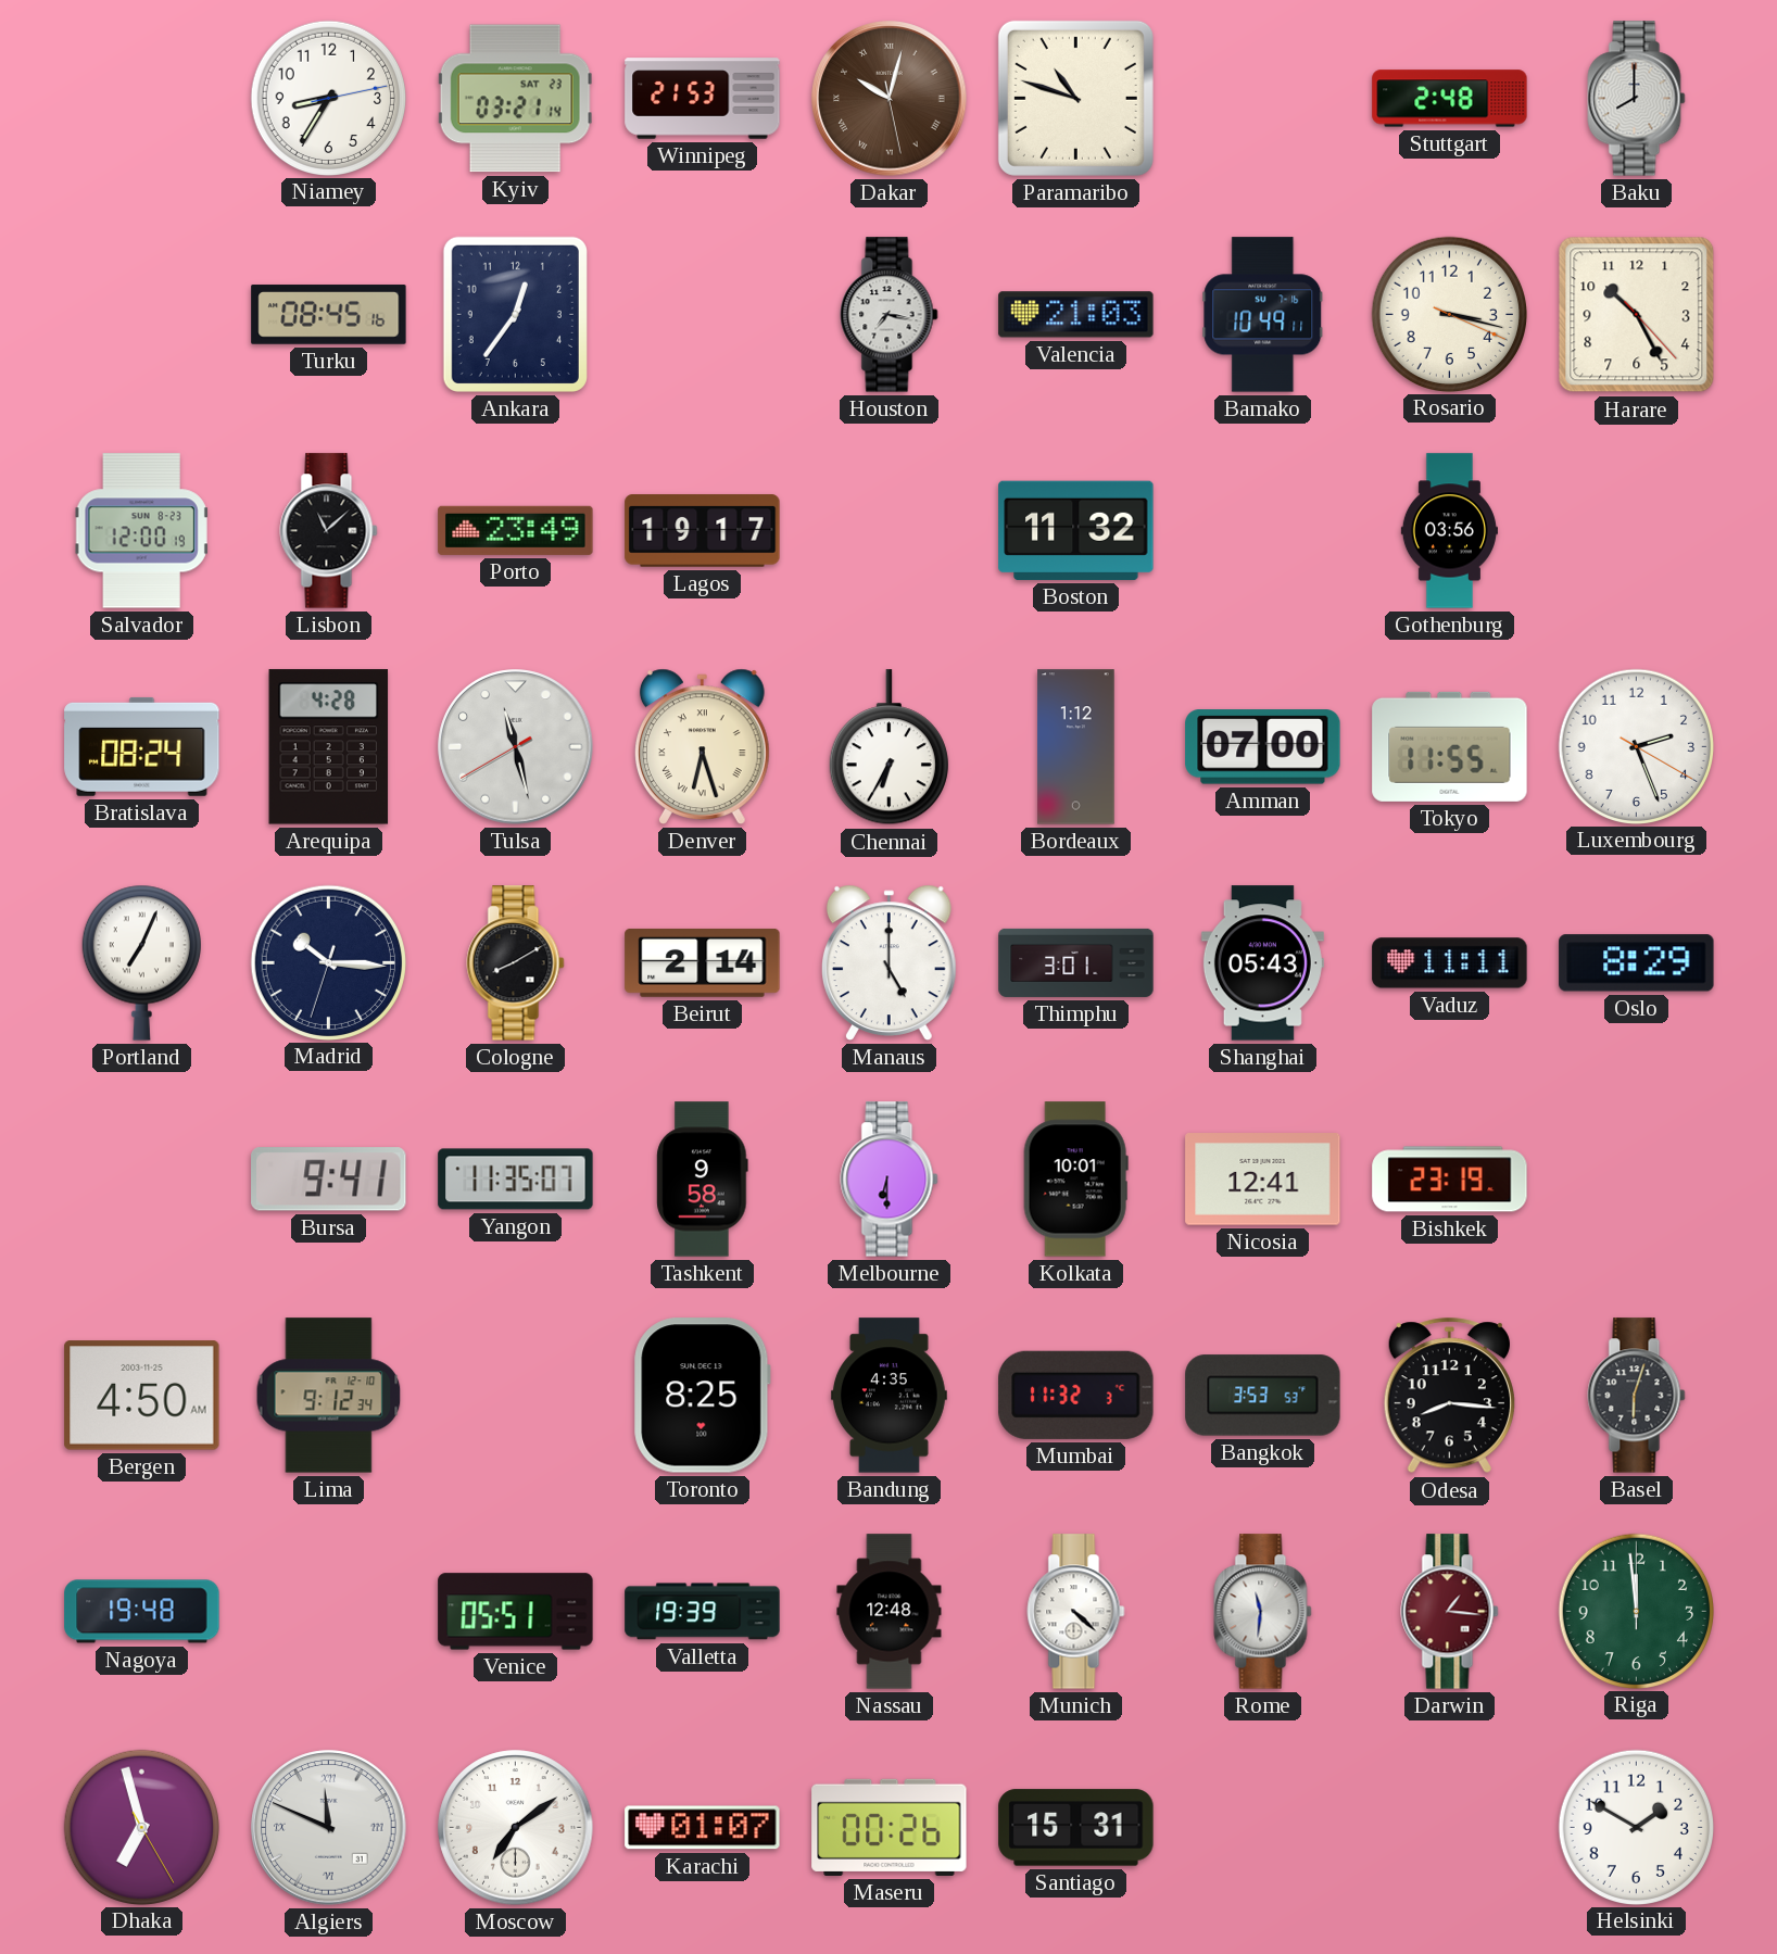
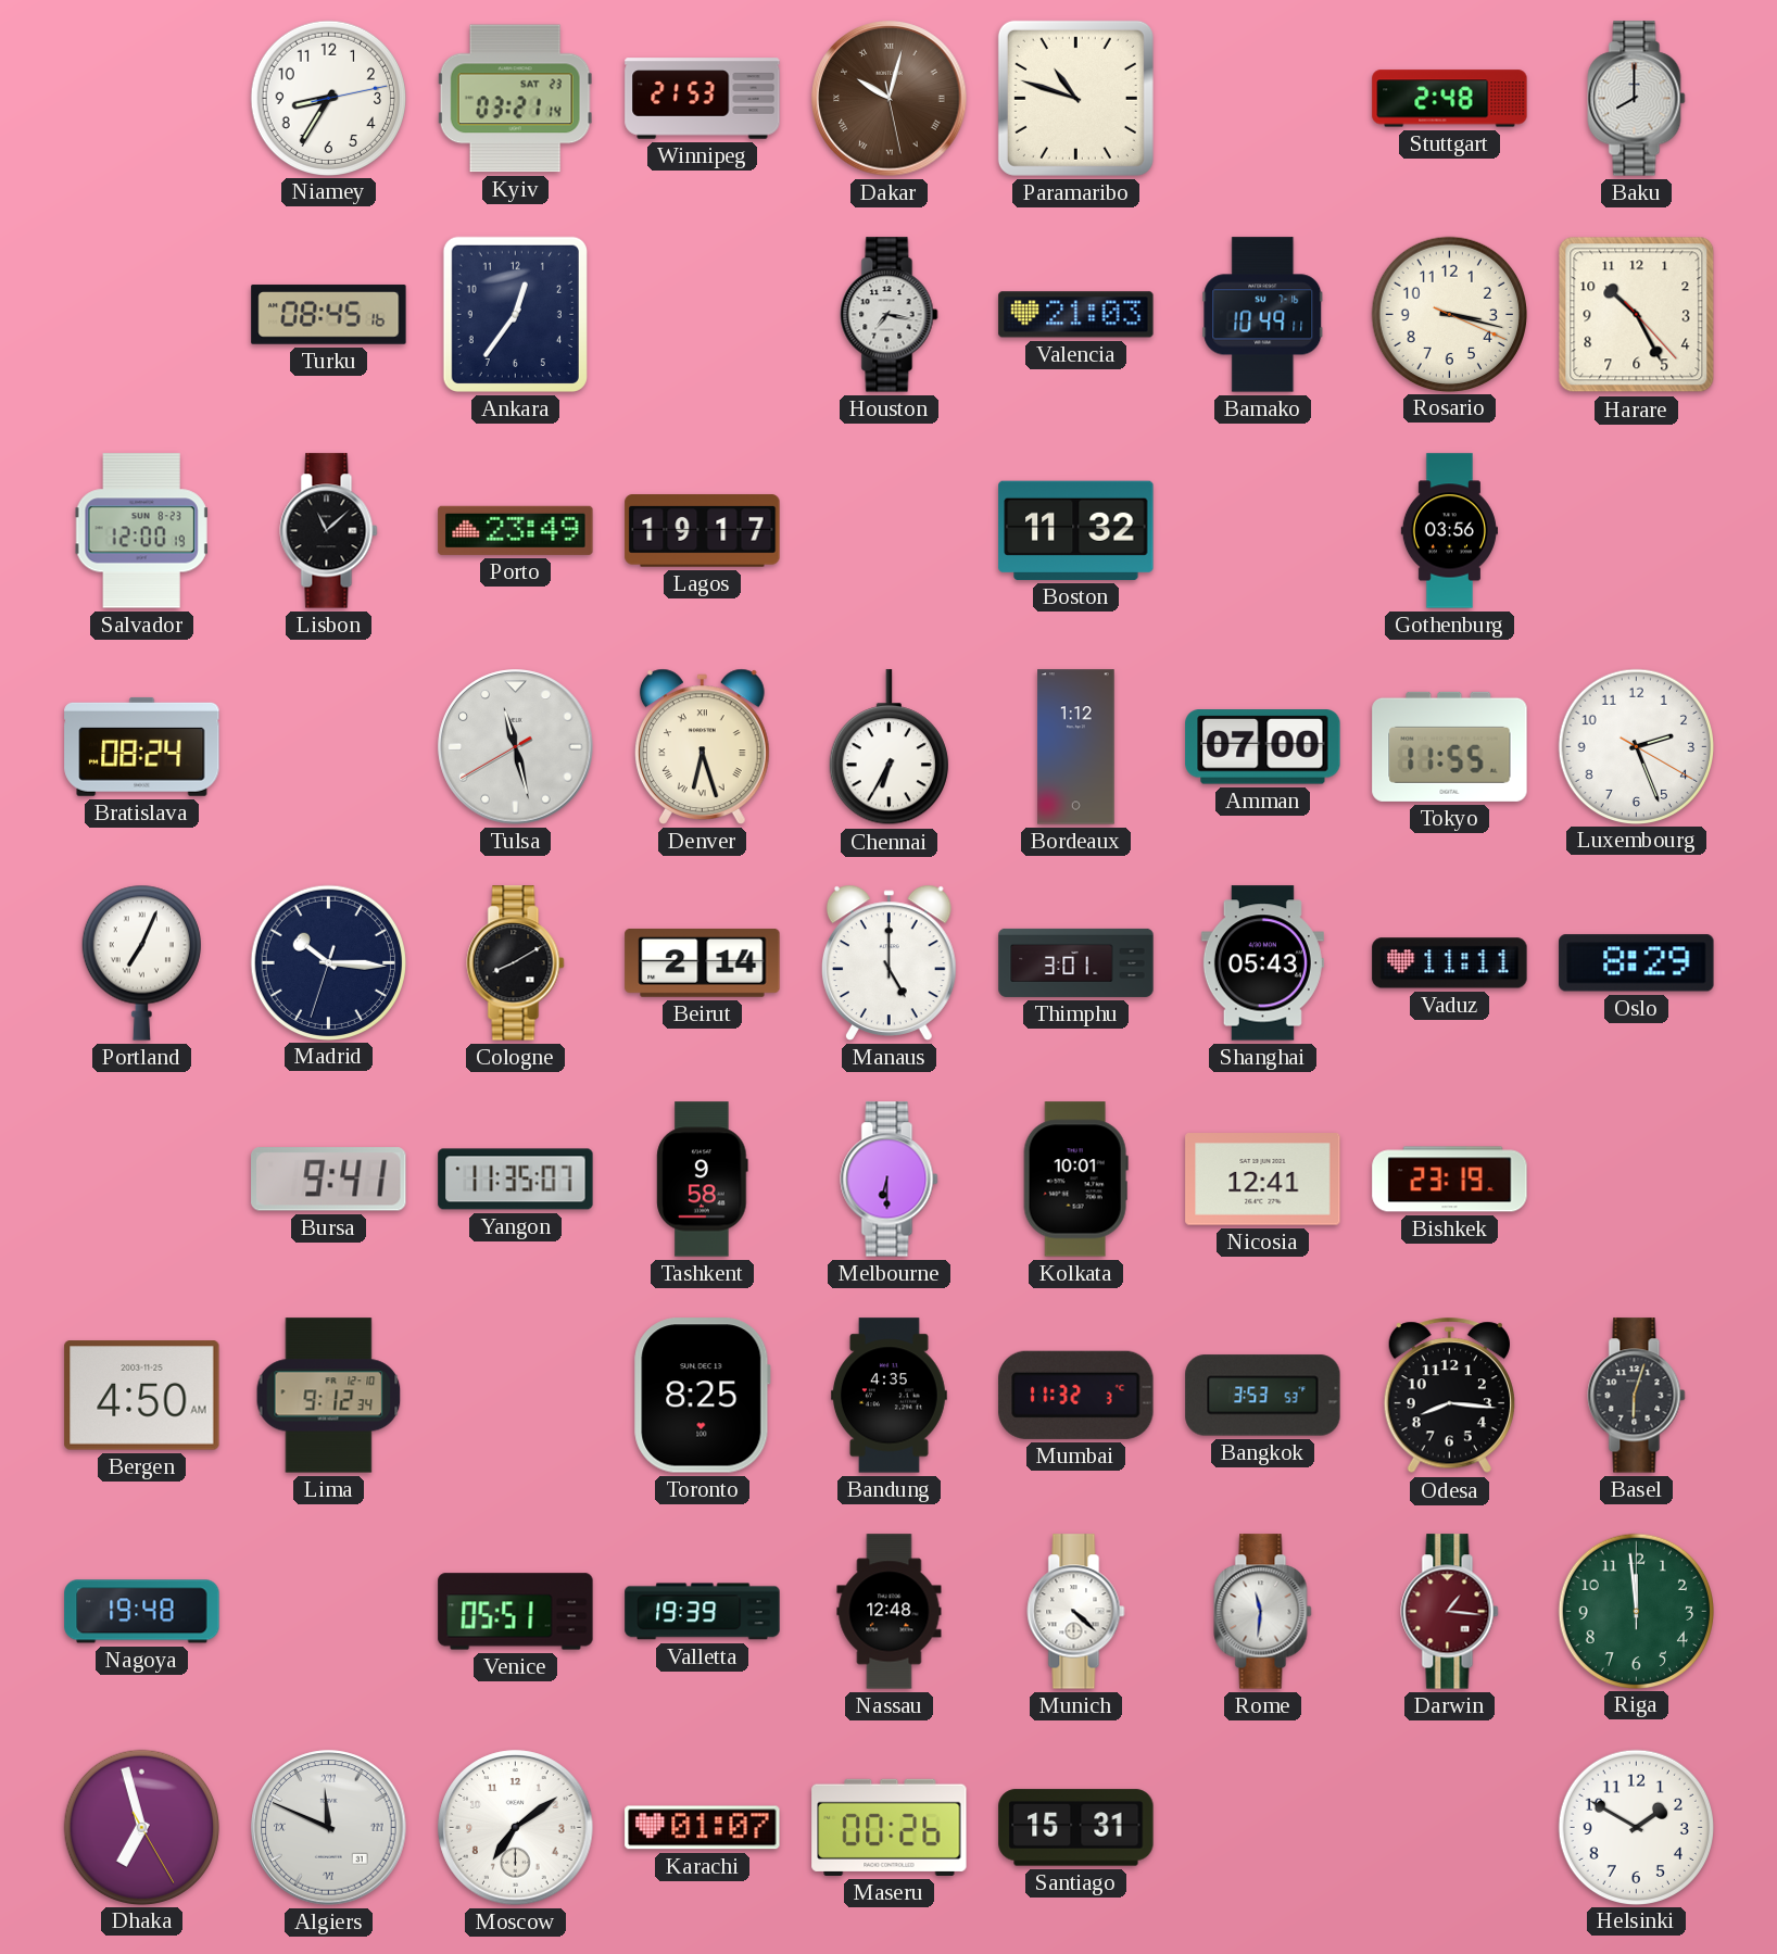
Arequipa: 4:28 -> none
